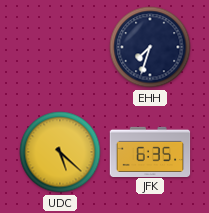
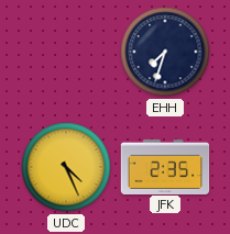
UDC: 5:22 -> 4:26
JFK: 6:35 -> 2:35
